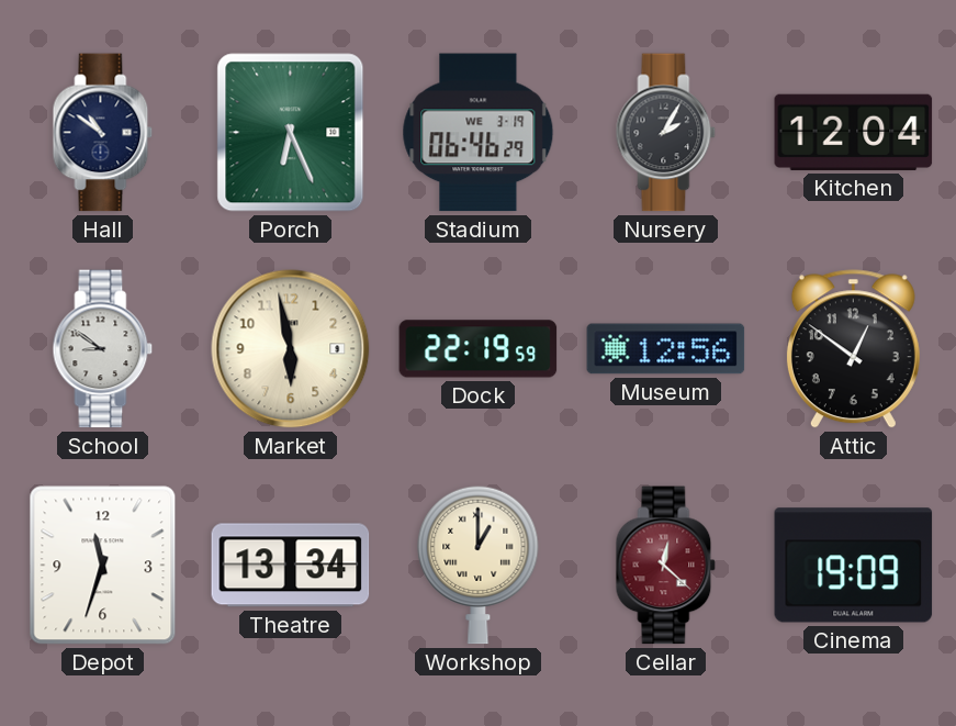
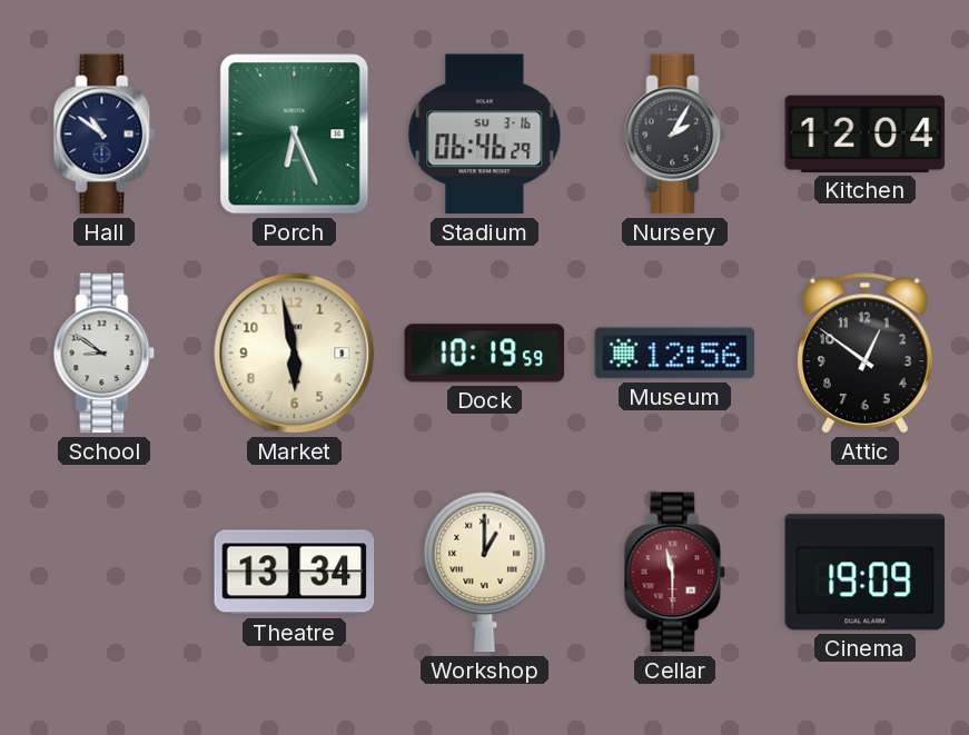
Stadium date: WE 3-19 -> SU 3-16
Dock: 22:19 -> 10:19
Depot: 11:33 -> none
Cellar: 12:22 -> 11:30
